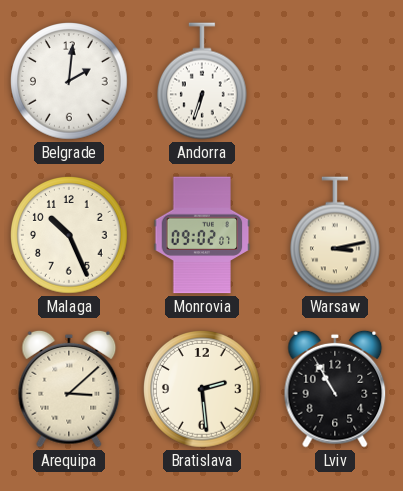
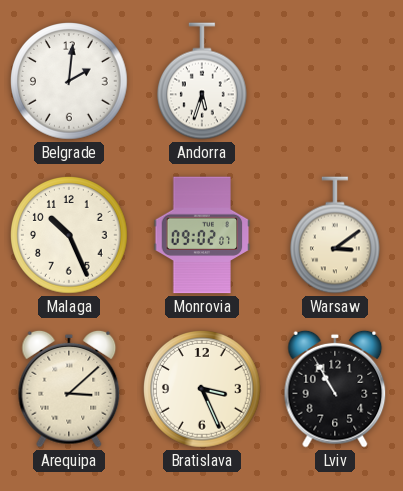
Andorra: 6:33 -> 5:33
Warsaw: 3:13 -> 3:09
Bratislava: 2:29 -> 3:26
